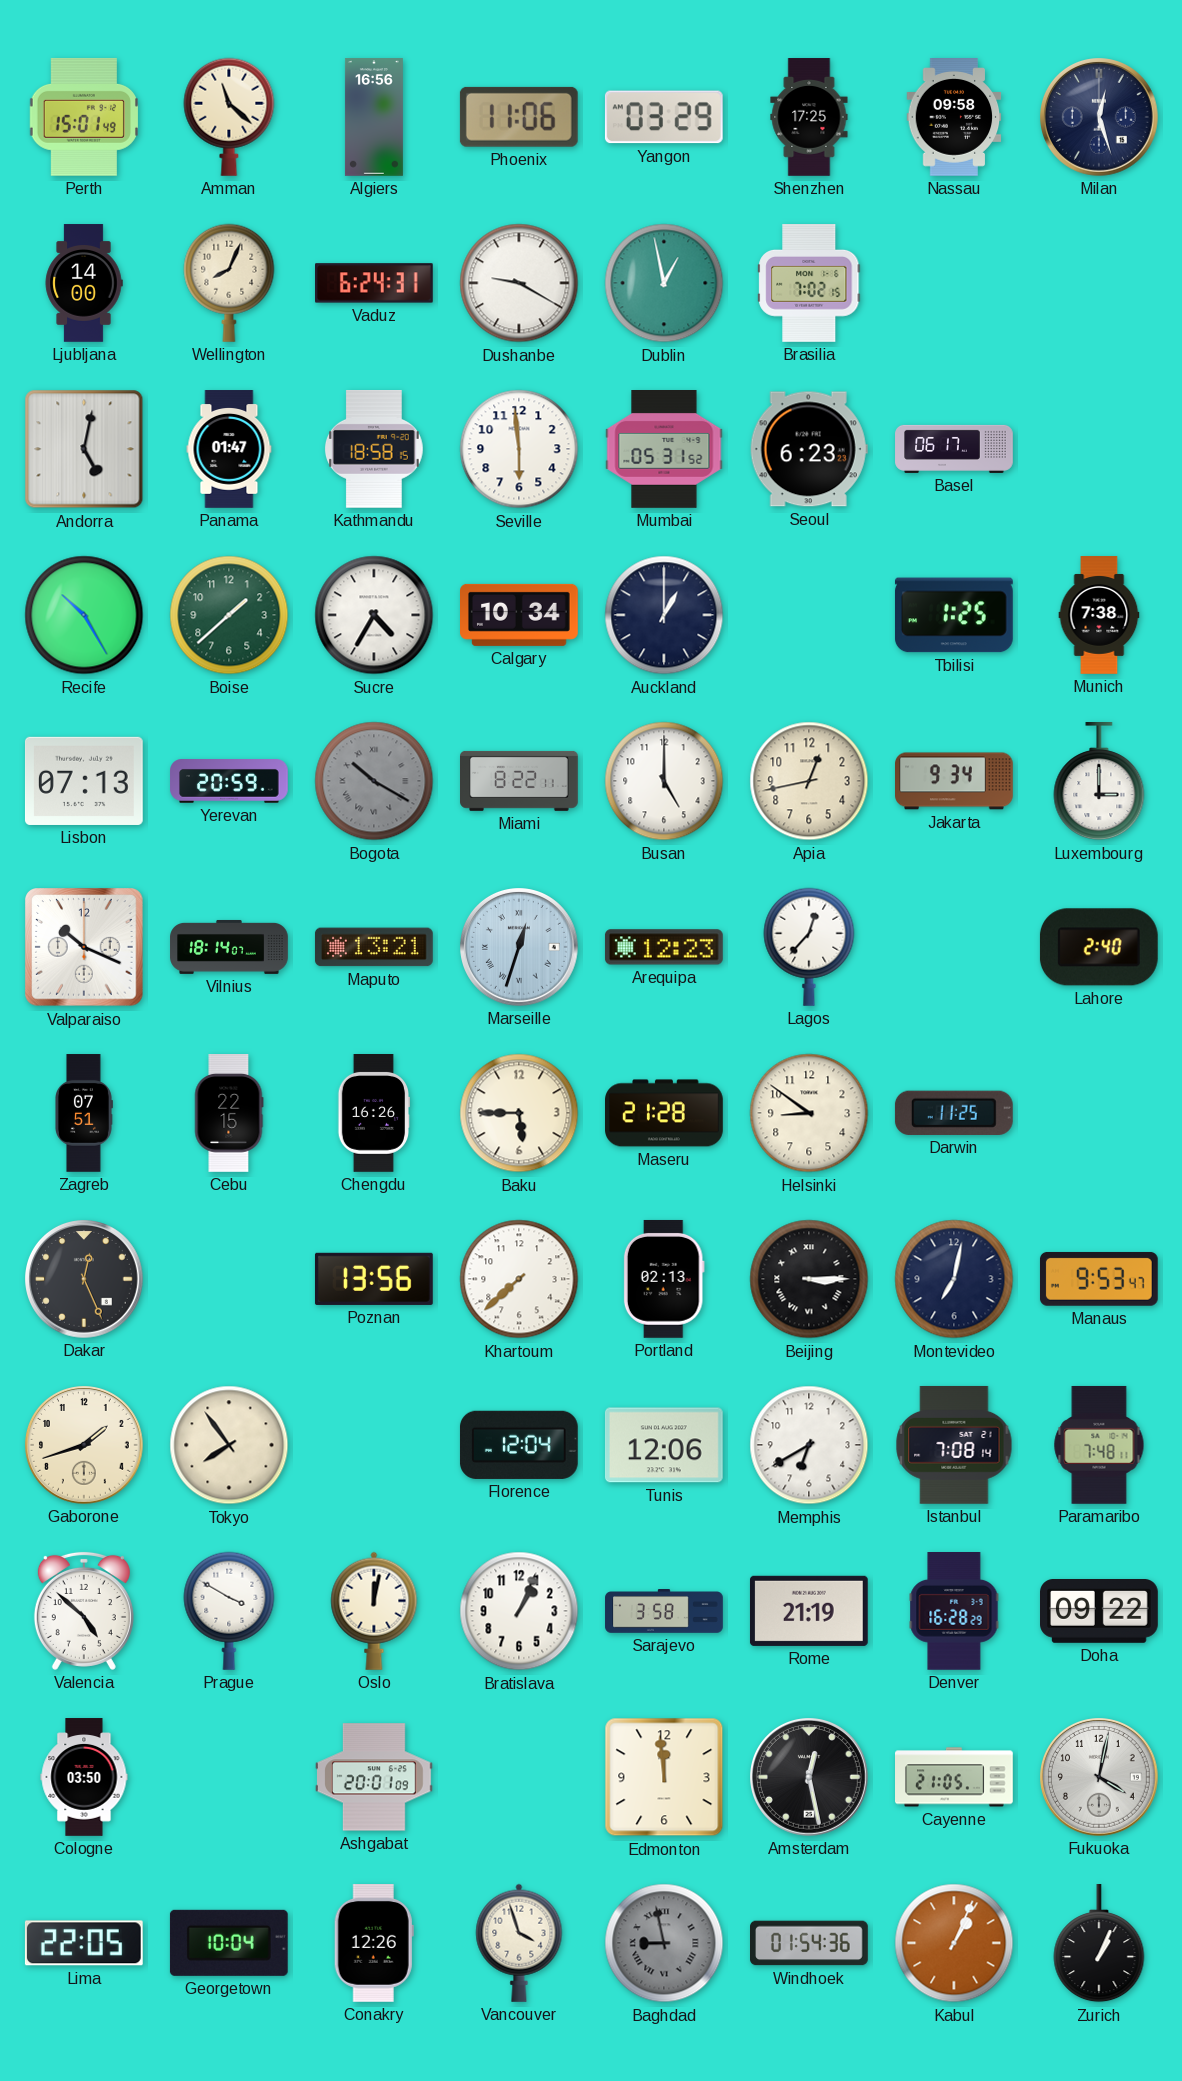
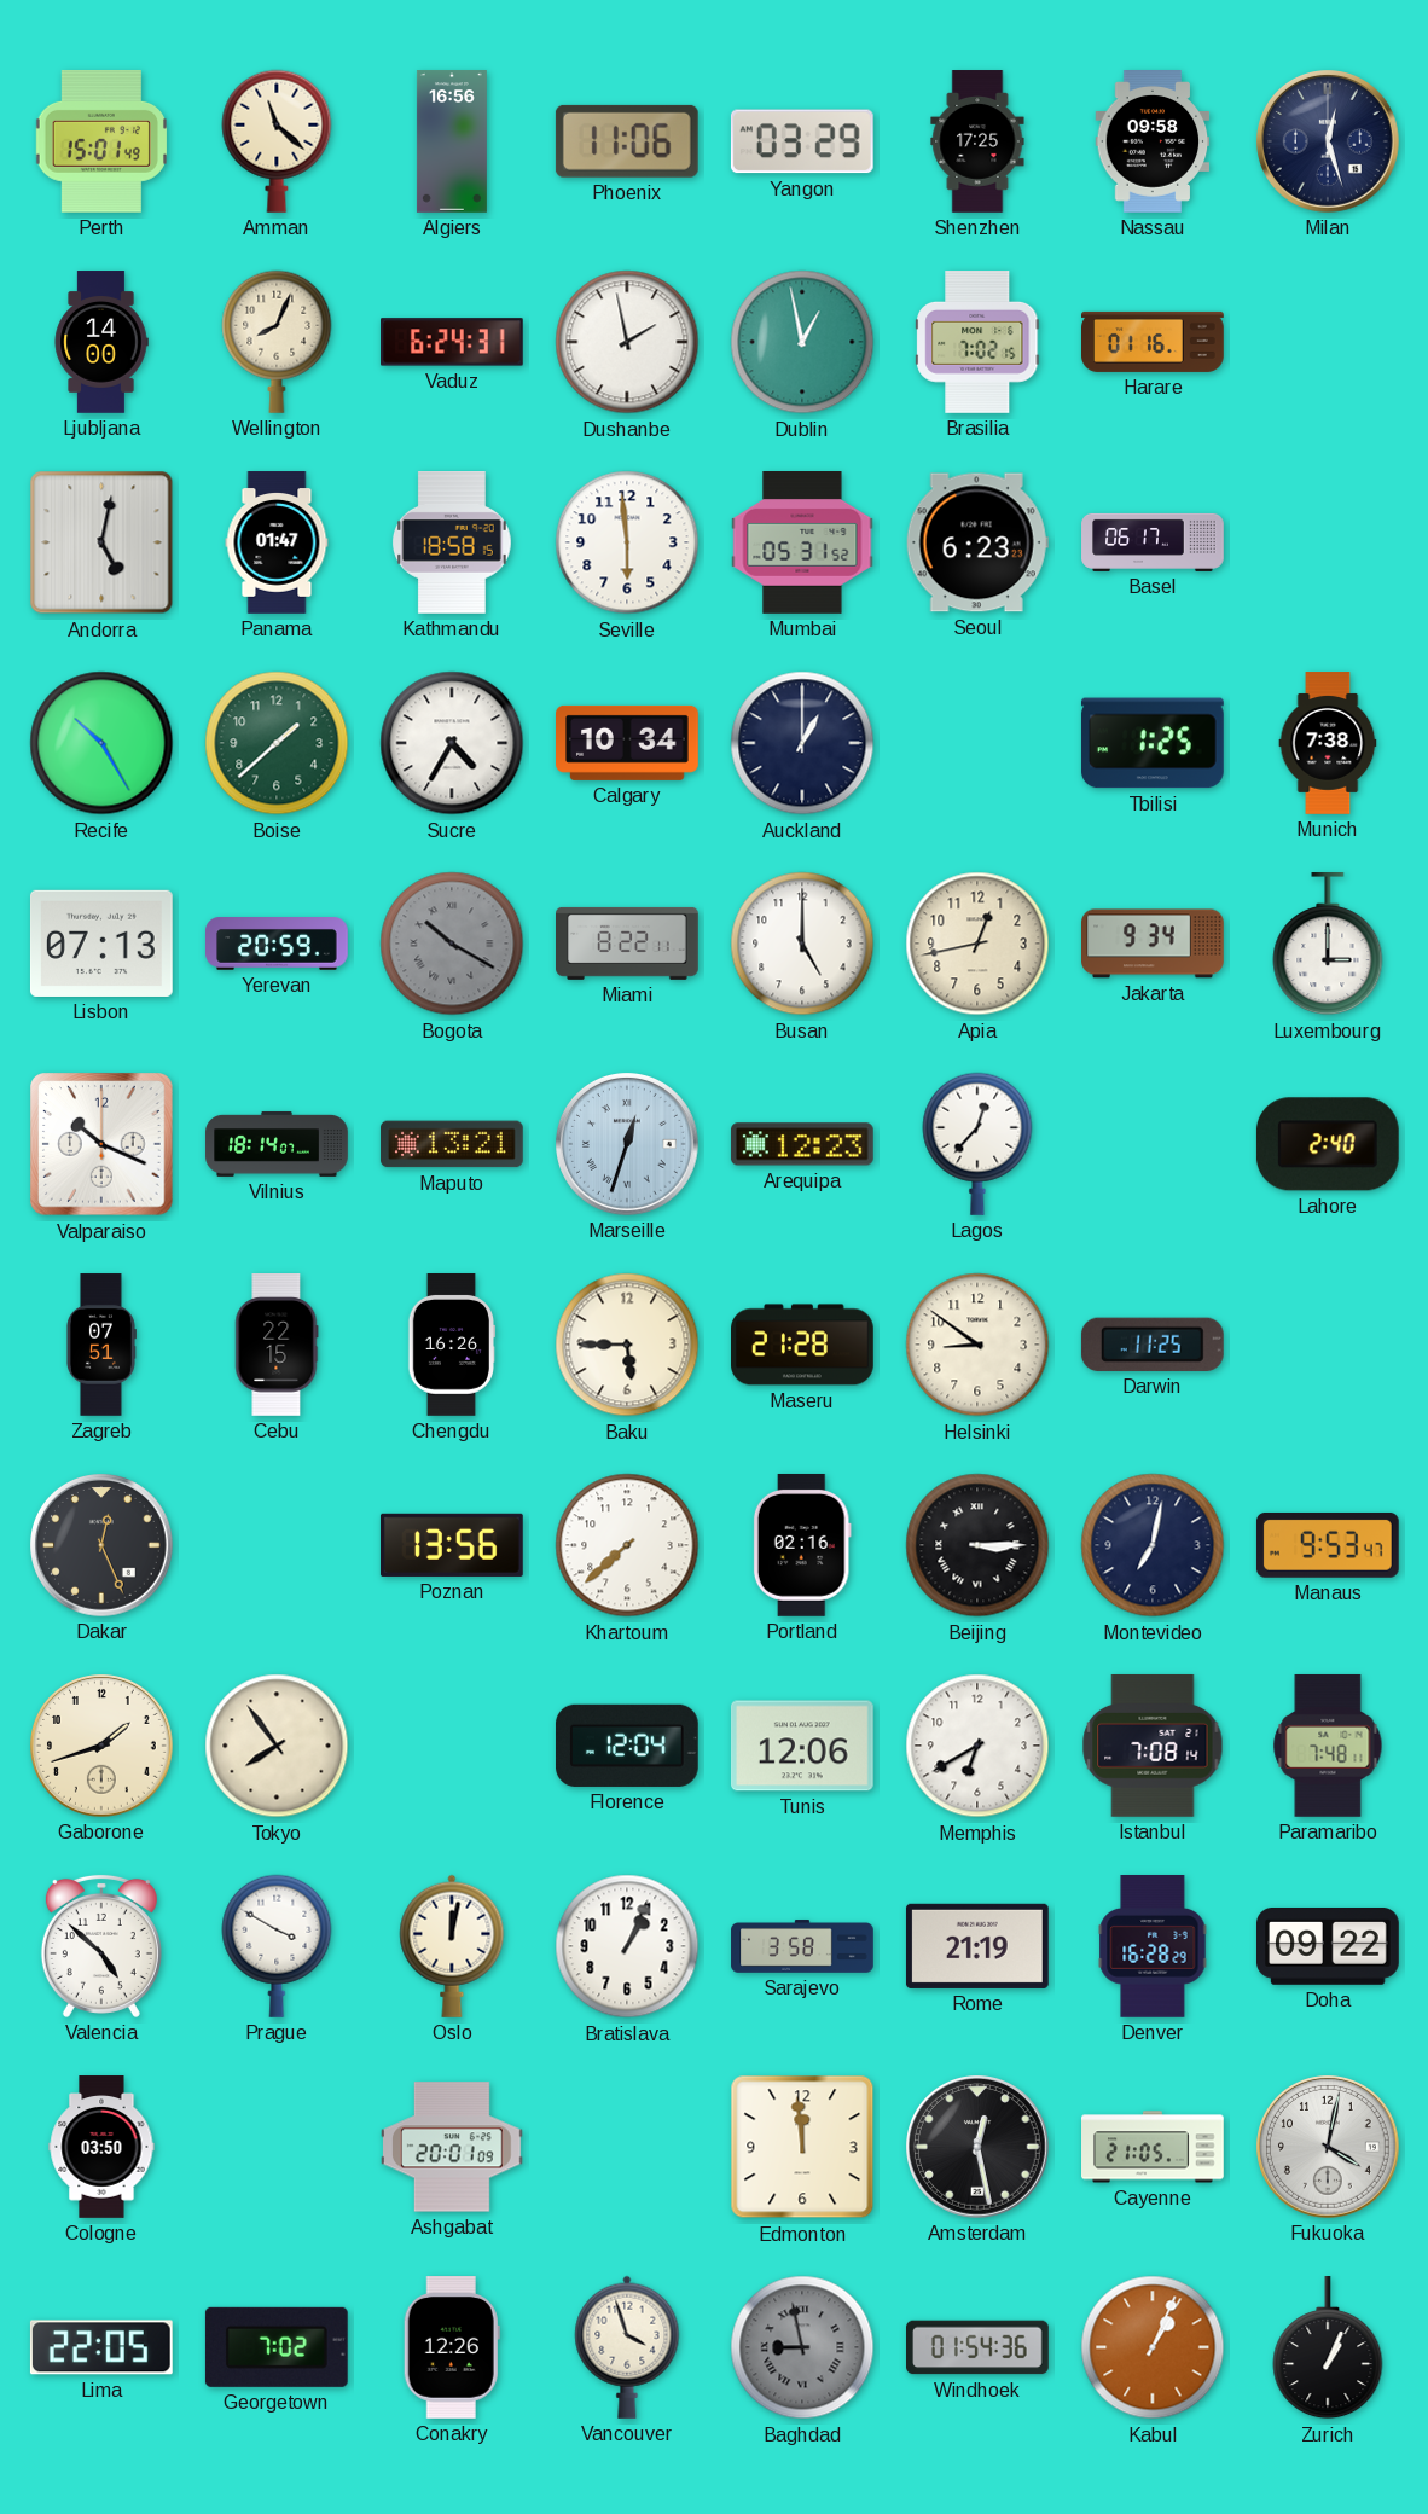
Dushanbe: 9:20 -> 1:58
Harare: none -> 01:16
Portland: 02:13 -> 02:16
Georgetown: 10:04 -> 7:02
